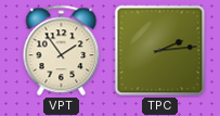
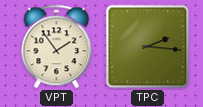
TPC: 2:14 -> 2:16
